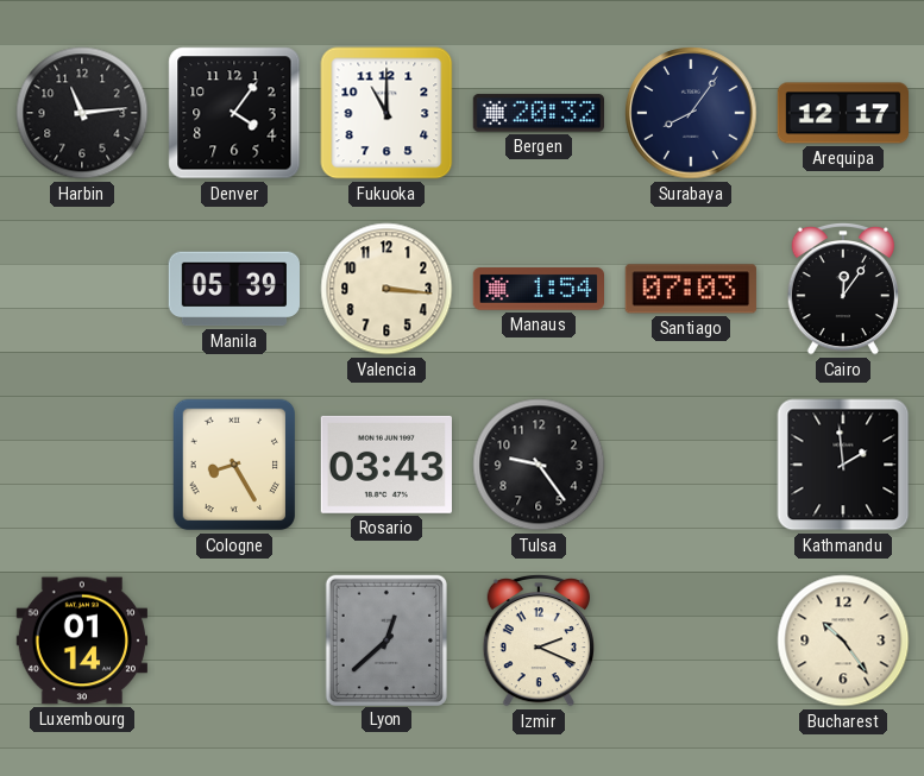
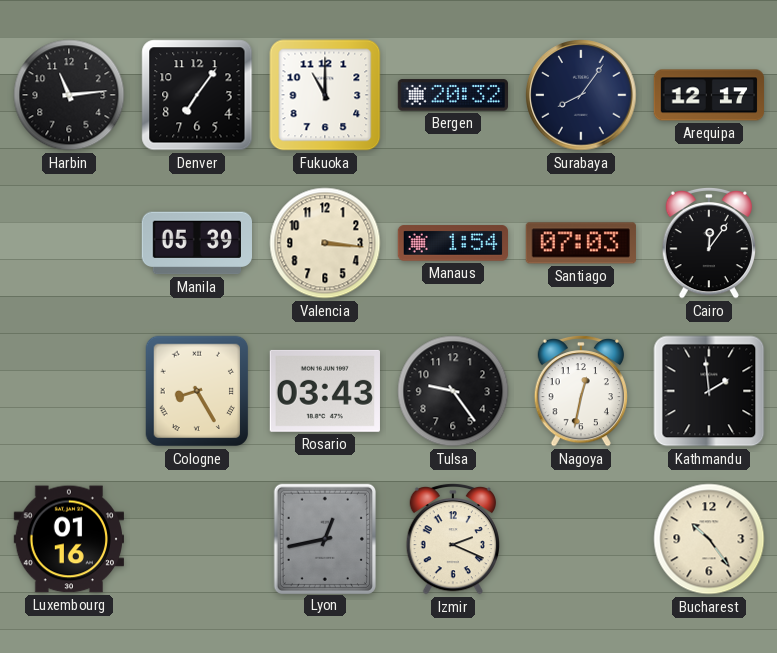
Denver: 4:06 -> 7:06
Nagoya: none -> 12:32
Luxembourg: 01:14 -> 01:16
Lyon: 12:38 -> 12:43
